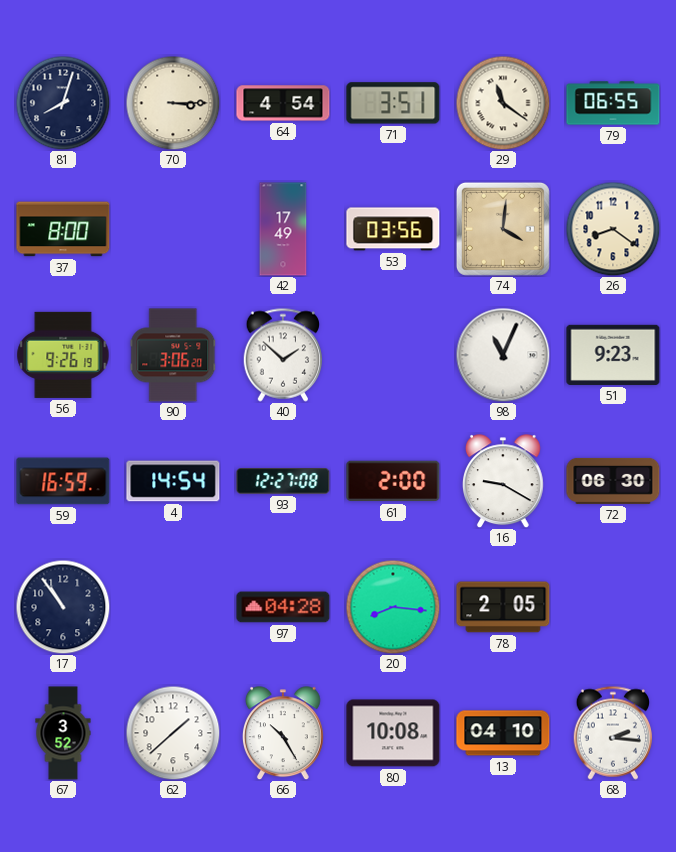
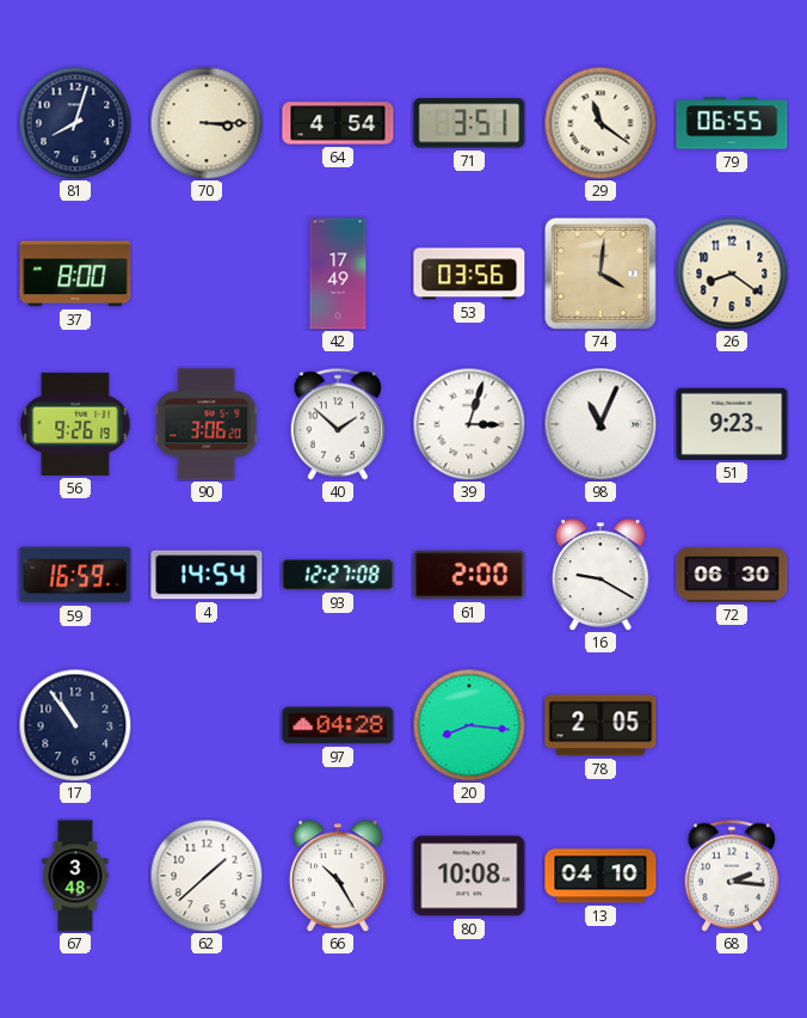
39: none -> 3:03
67: 3:52 -> 3:48
